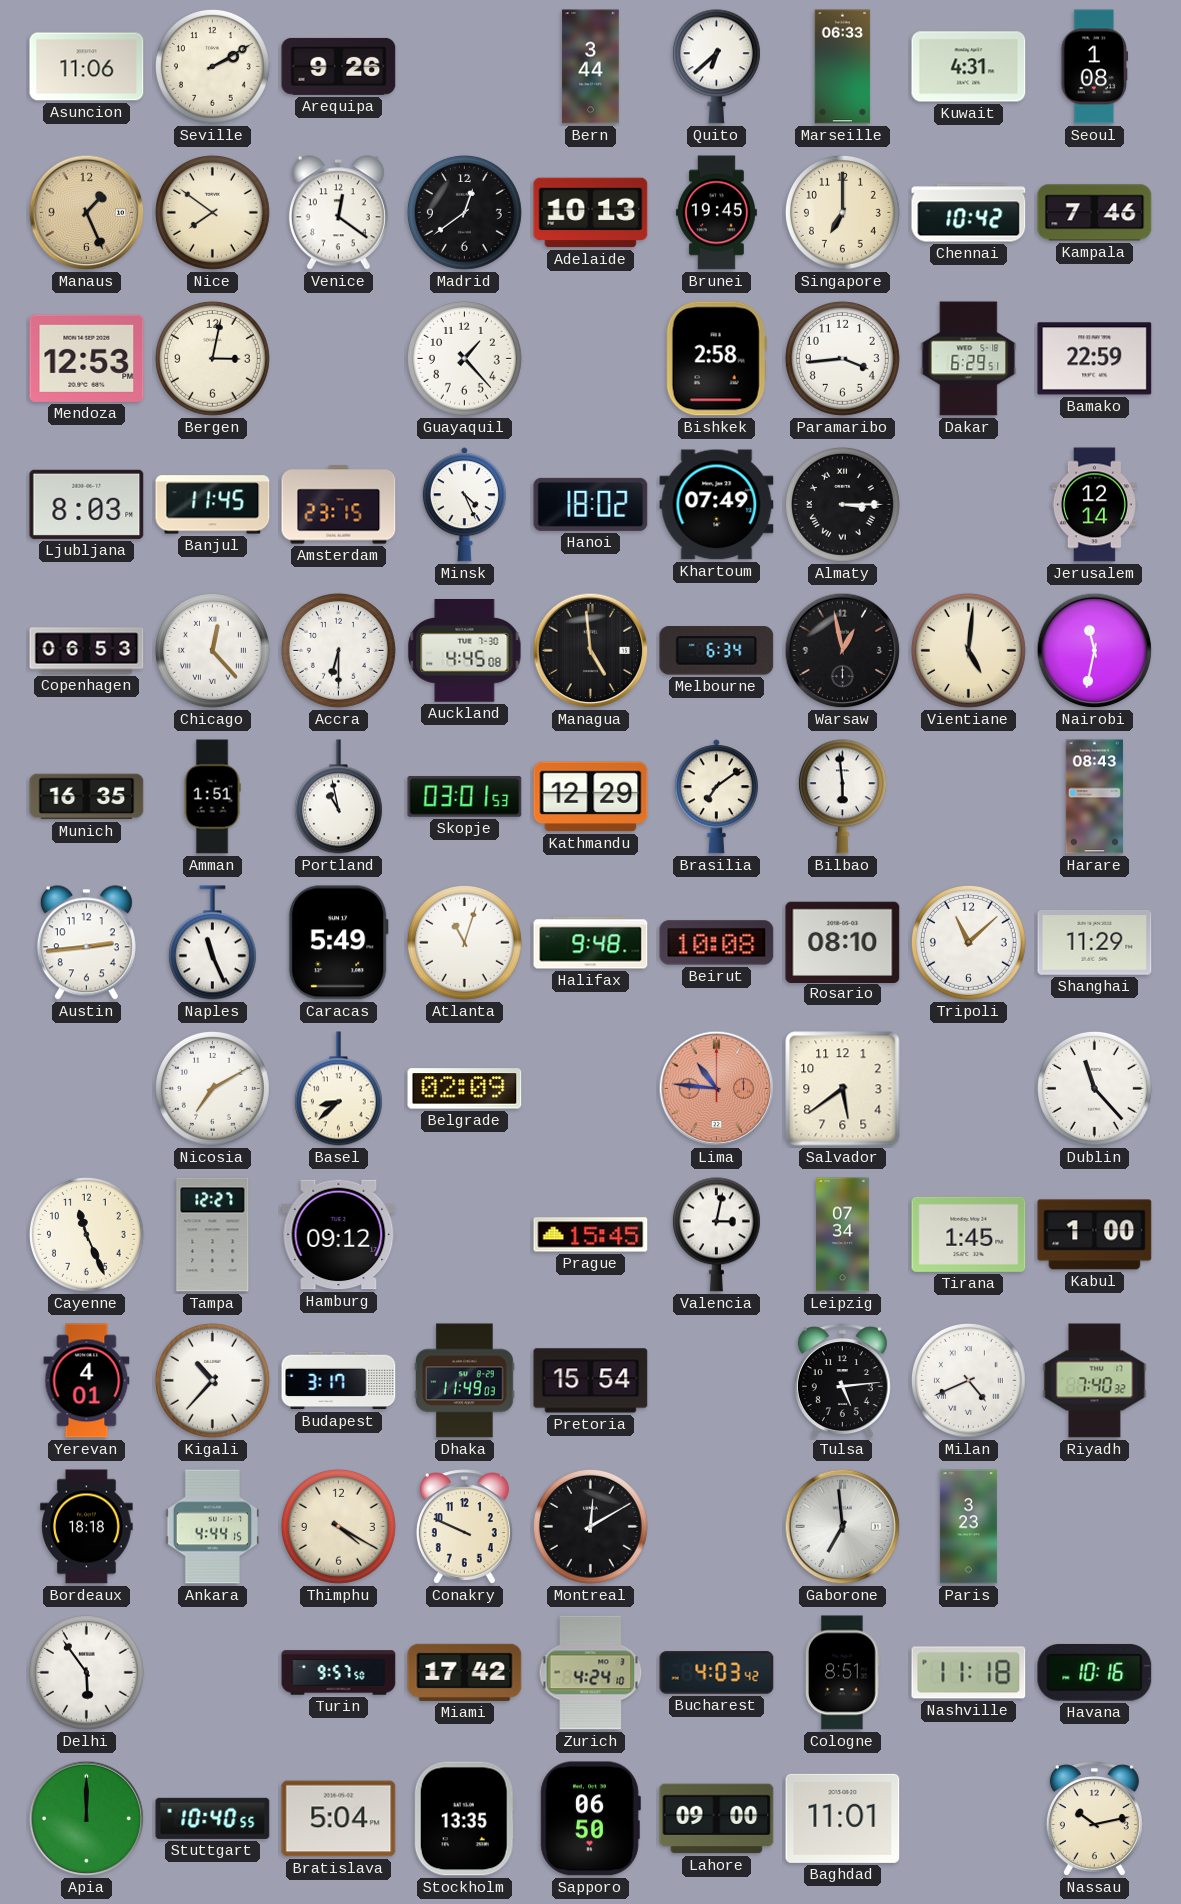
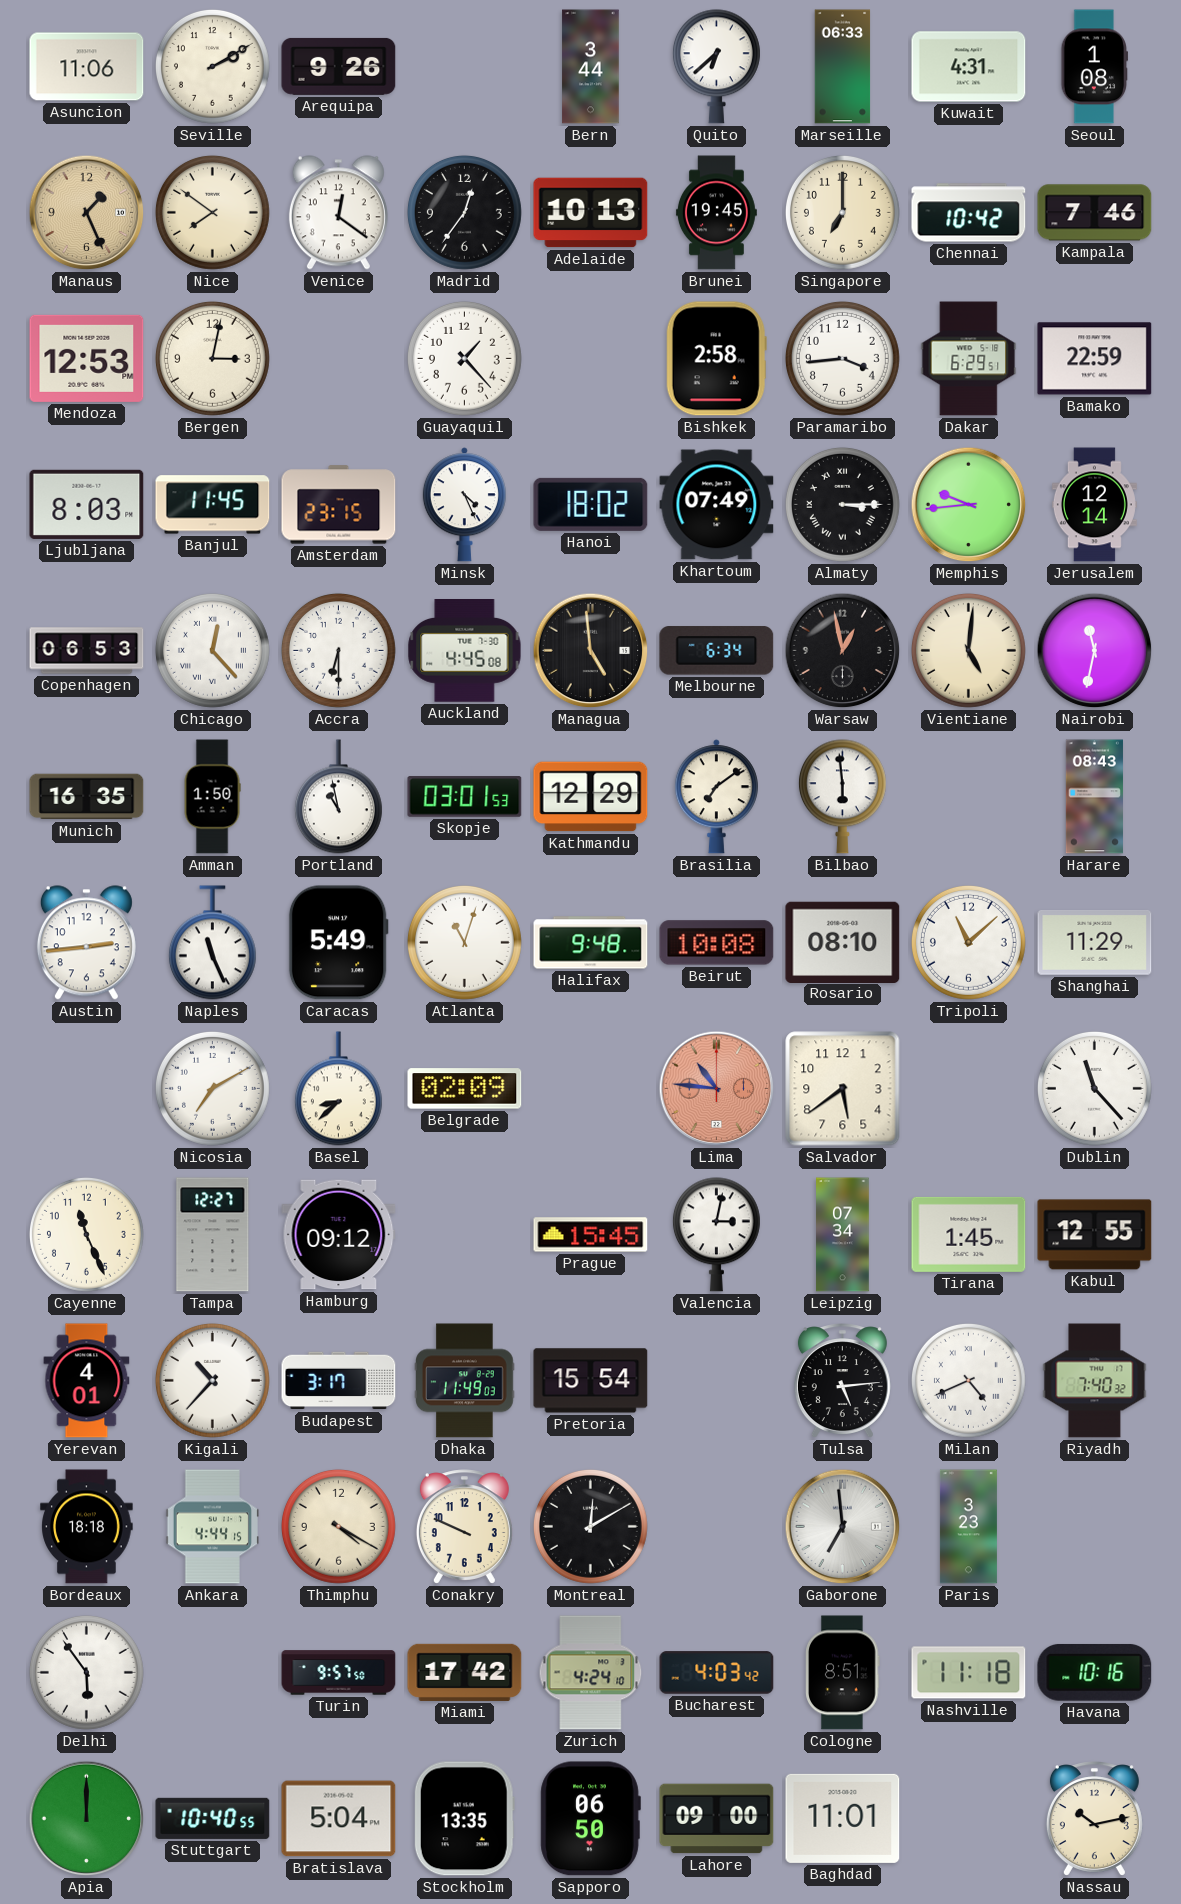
Madrid: 12:39 -> 12:36
Memphis: none -> 9:44
Amman: 1:51 -> 1:50
Kabul: 1:00 -> 12:55
